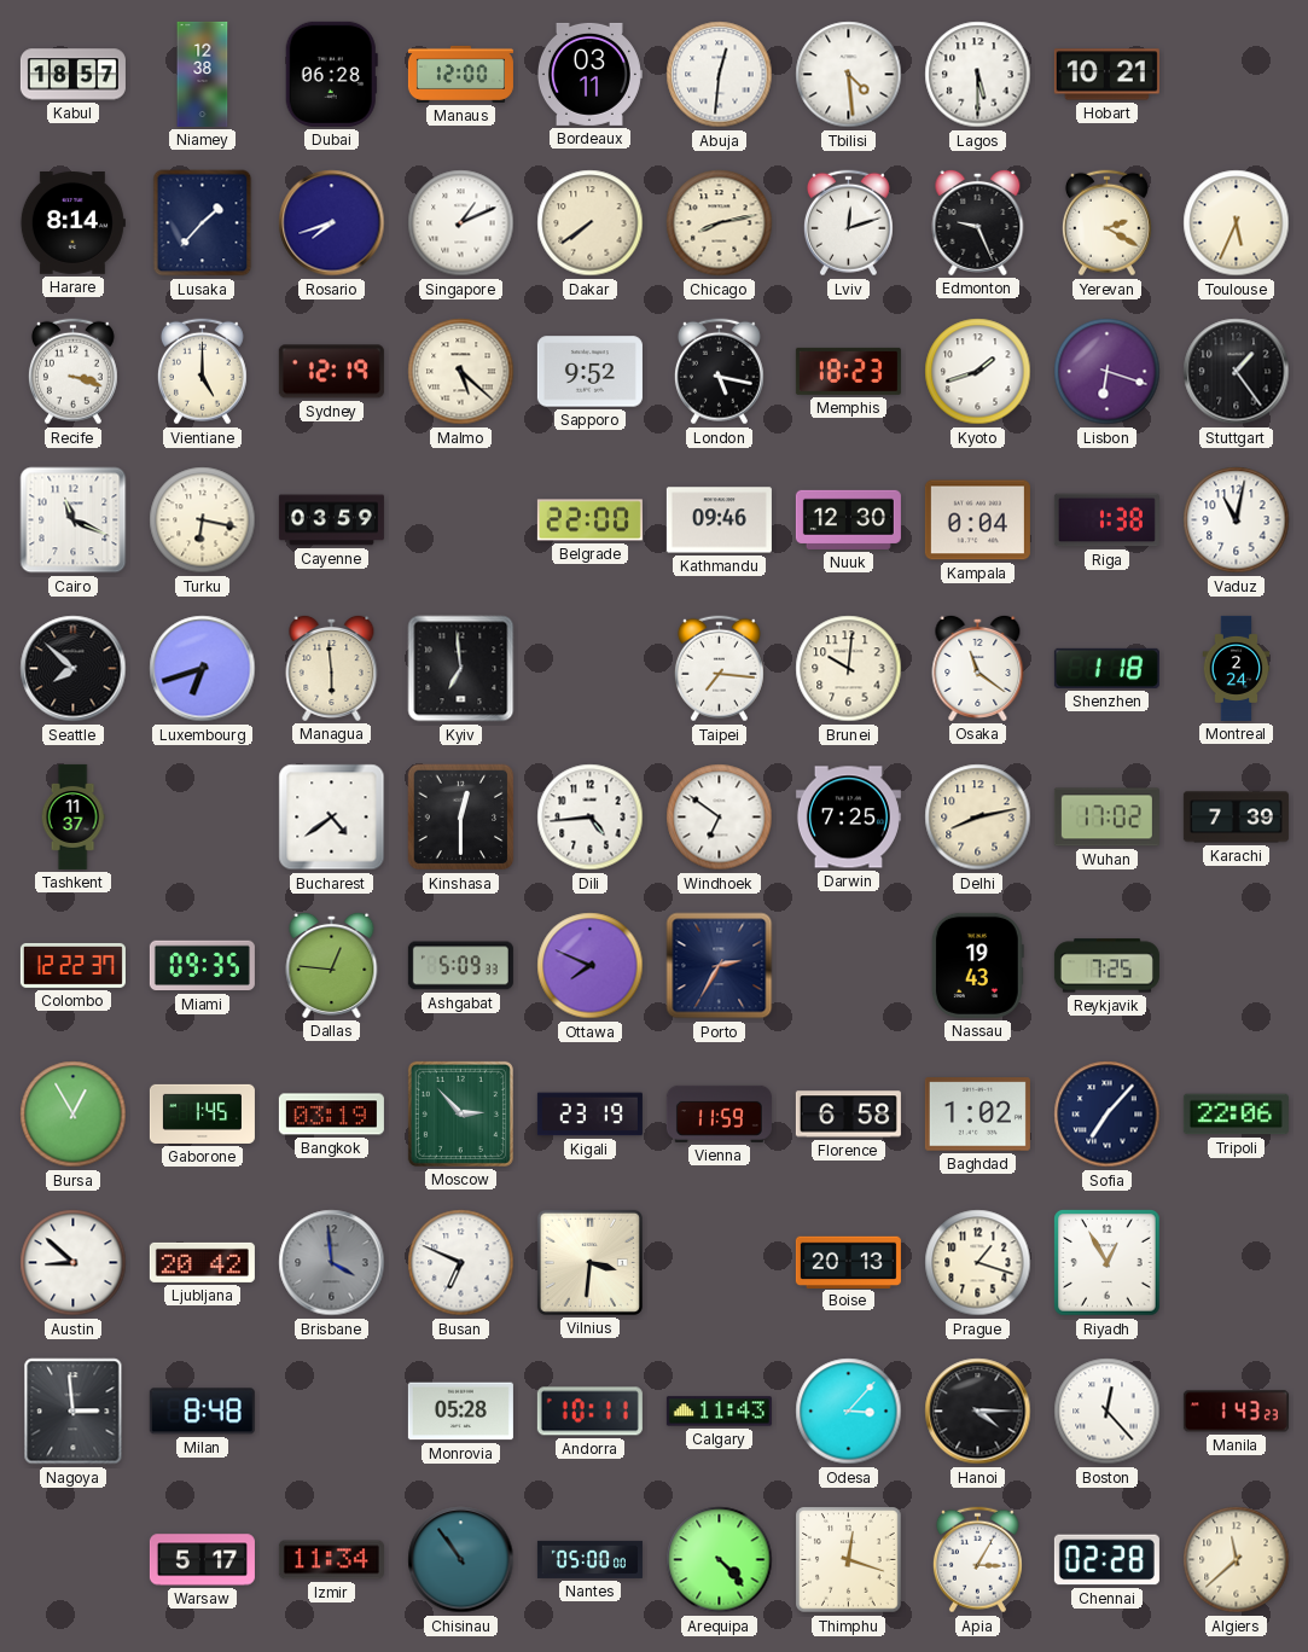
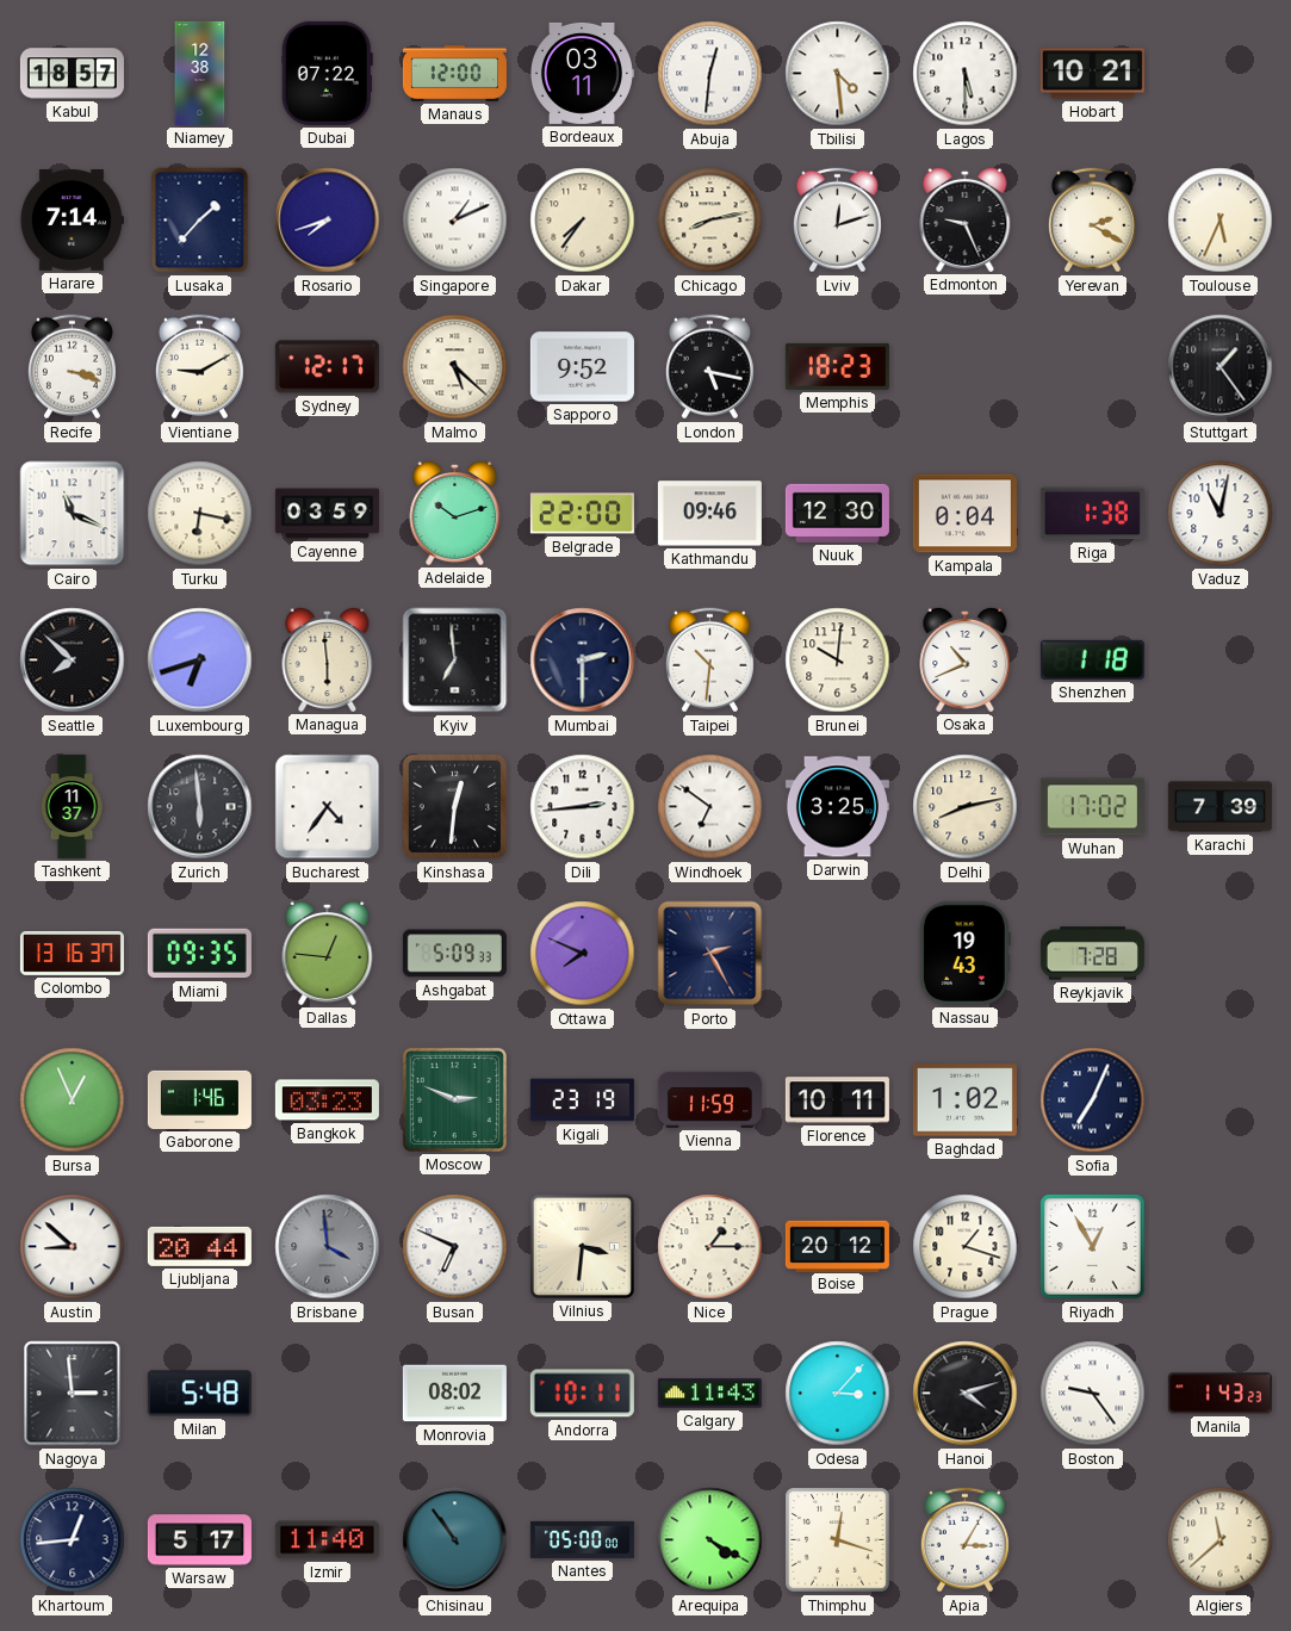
Dubai: 06:28 -> 07:22
Harare: 8:14 -> 7:14
Dakar: 7:39 -> 7:36
Vientiane: 5:00 -> 9:10
Sydney: 12:19 -> 12:17
Kyoto: 1:42 -> none
Lisbon: 6:18 -> none
Adelaide: none -> 10:12
Mumbai: none -> 2:30
Taipei: 7:16 -> 10:31
Osaka: 11:21 -> 10:41
Montreal: 2:24 -> none
Zurich: none -> 5:59
Bucharest: 4:39 -> 4:36
Kinshasa: 12:30 -> 12:31
Dili: 4:44 -> 2:44
Darwin: 7:25 -> 3:25
Colombo: 12:22 -> 13:16
Porto: 2:35 -> 2:25
Reykjavik: 7:25 -> 7:28
Bursa: 12:55 -> 12:56
Gaborone: 1:45 -> 1:46
Bangkok: 03:19 -> 03:23
Moscow: 2:53 -> 2:49
Florence: 6:58 -> 10:11
Sofia: 7:07 -> 7:04
Tripoli: 22:06 -> none
Ljubljana: 20:42 -> 20:44
Nice: none -> 1:15
Boise: 20:13 -> 20:12
Milan: 8:48 -> 5:48
Monrovia: 05:28 -> 08:02
Hanoi: 4:15 -> 4:12
Boston: 12:23 -> 9:24
Khartoum: none -> 12:44
Izmir: 11:34 -> 11:40
Arequipa: 4:23 -> 4:20
Chennai: 02:28 -> none
